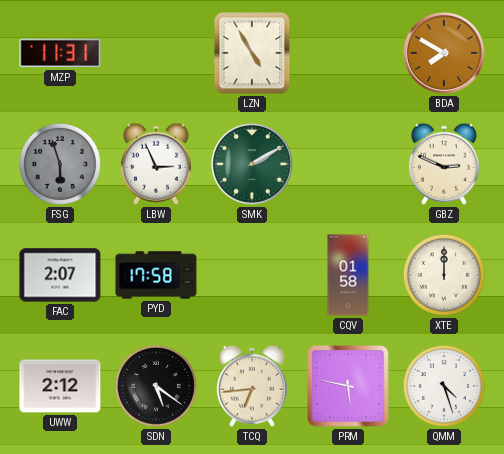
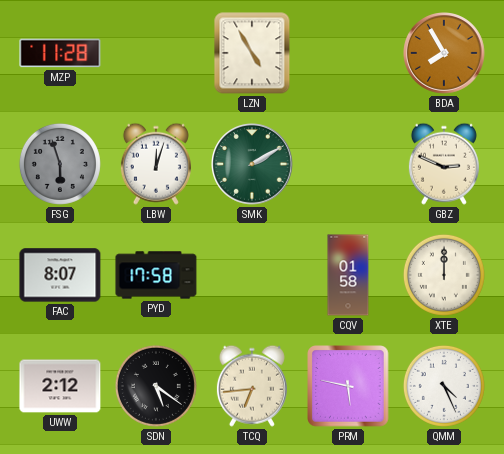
MZP: 11:31 -> 11:28
BDA: 7:50 -> 7:55
LBW: 2:56 -> 12:03
FAC: 2:07 -> 8:07
QMM: 4:27 -> 4:26
